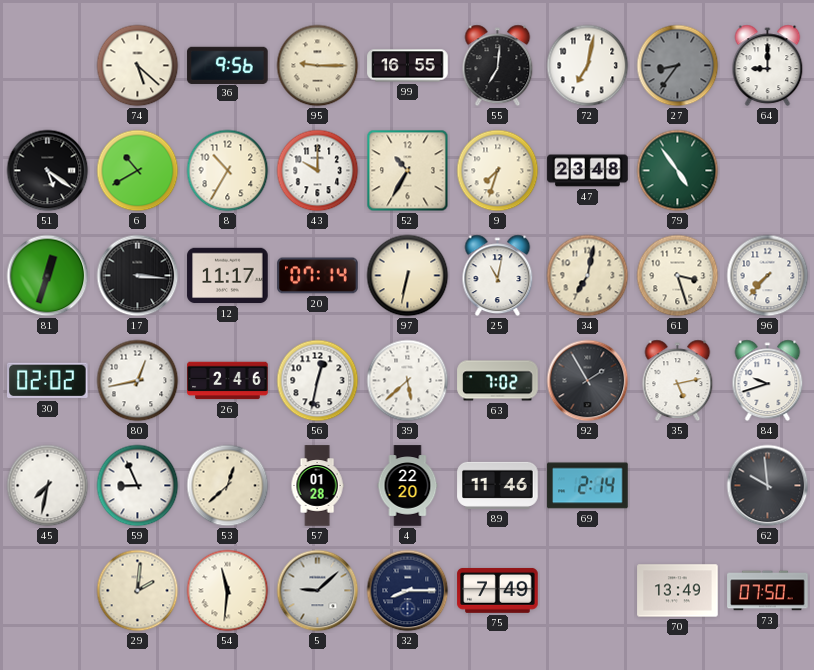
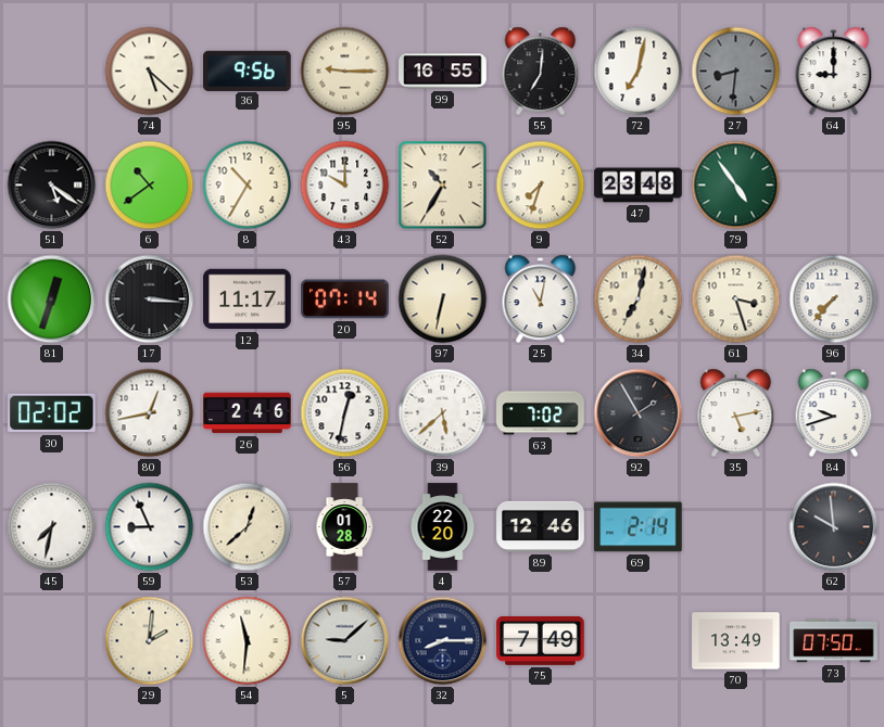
27: 8:36 -> 8:31
6: 10:40 -> 10:39
89: 11:46 -> 12:46
